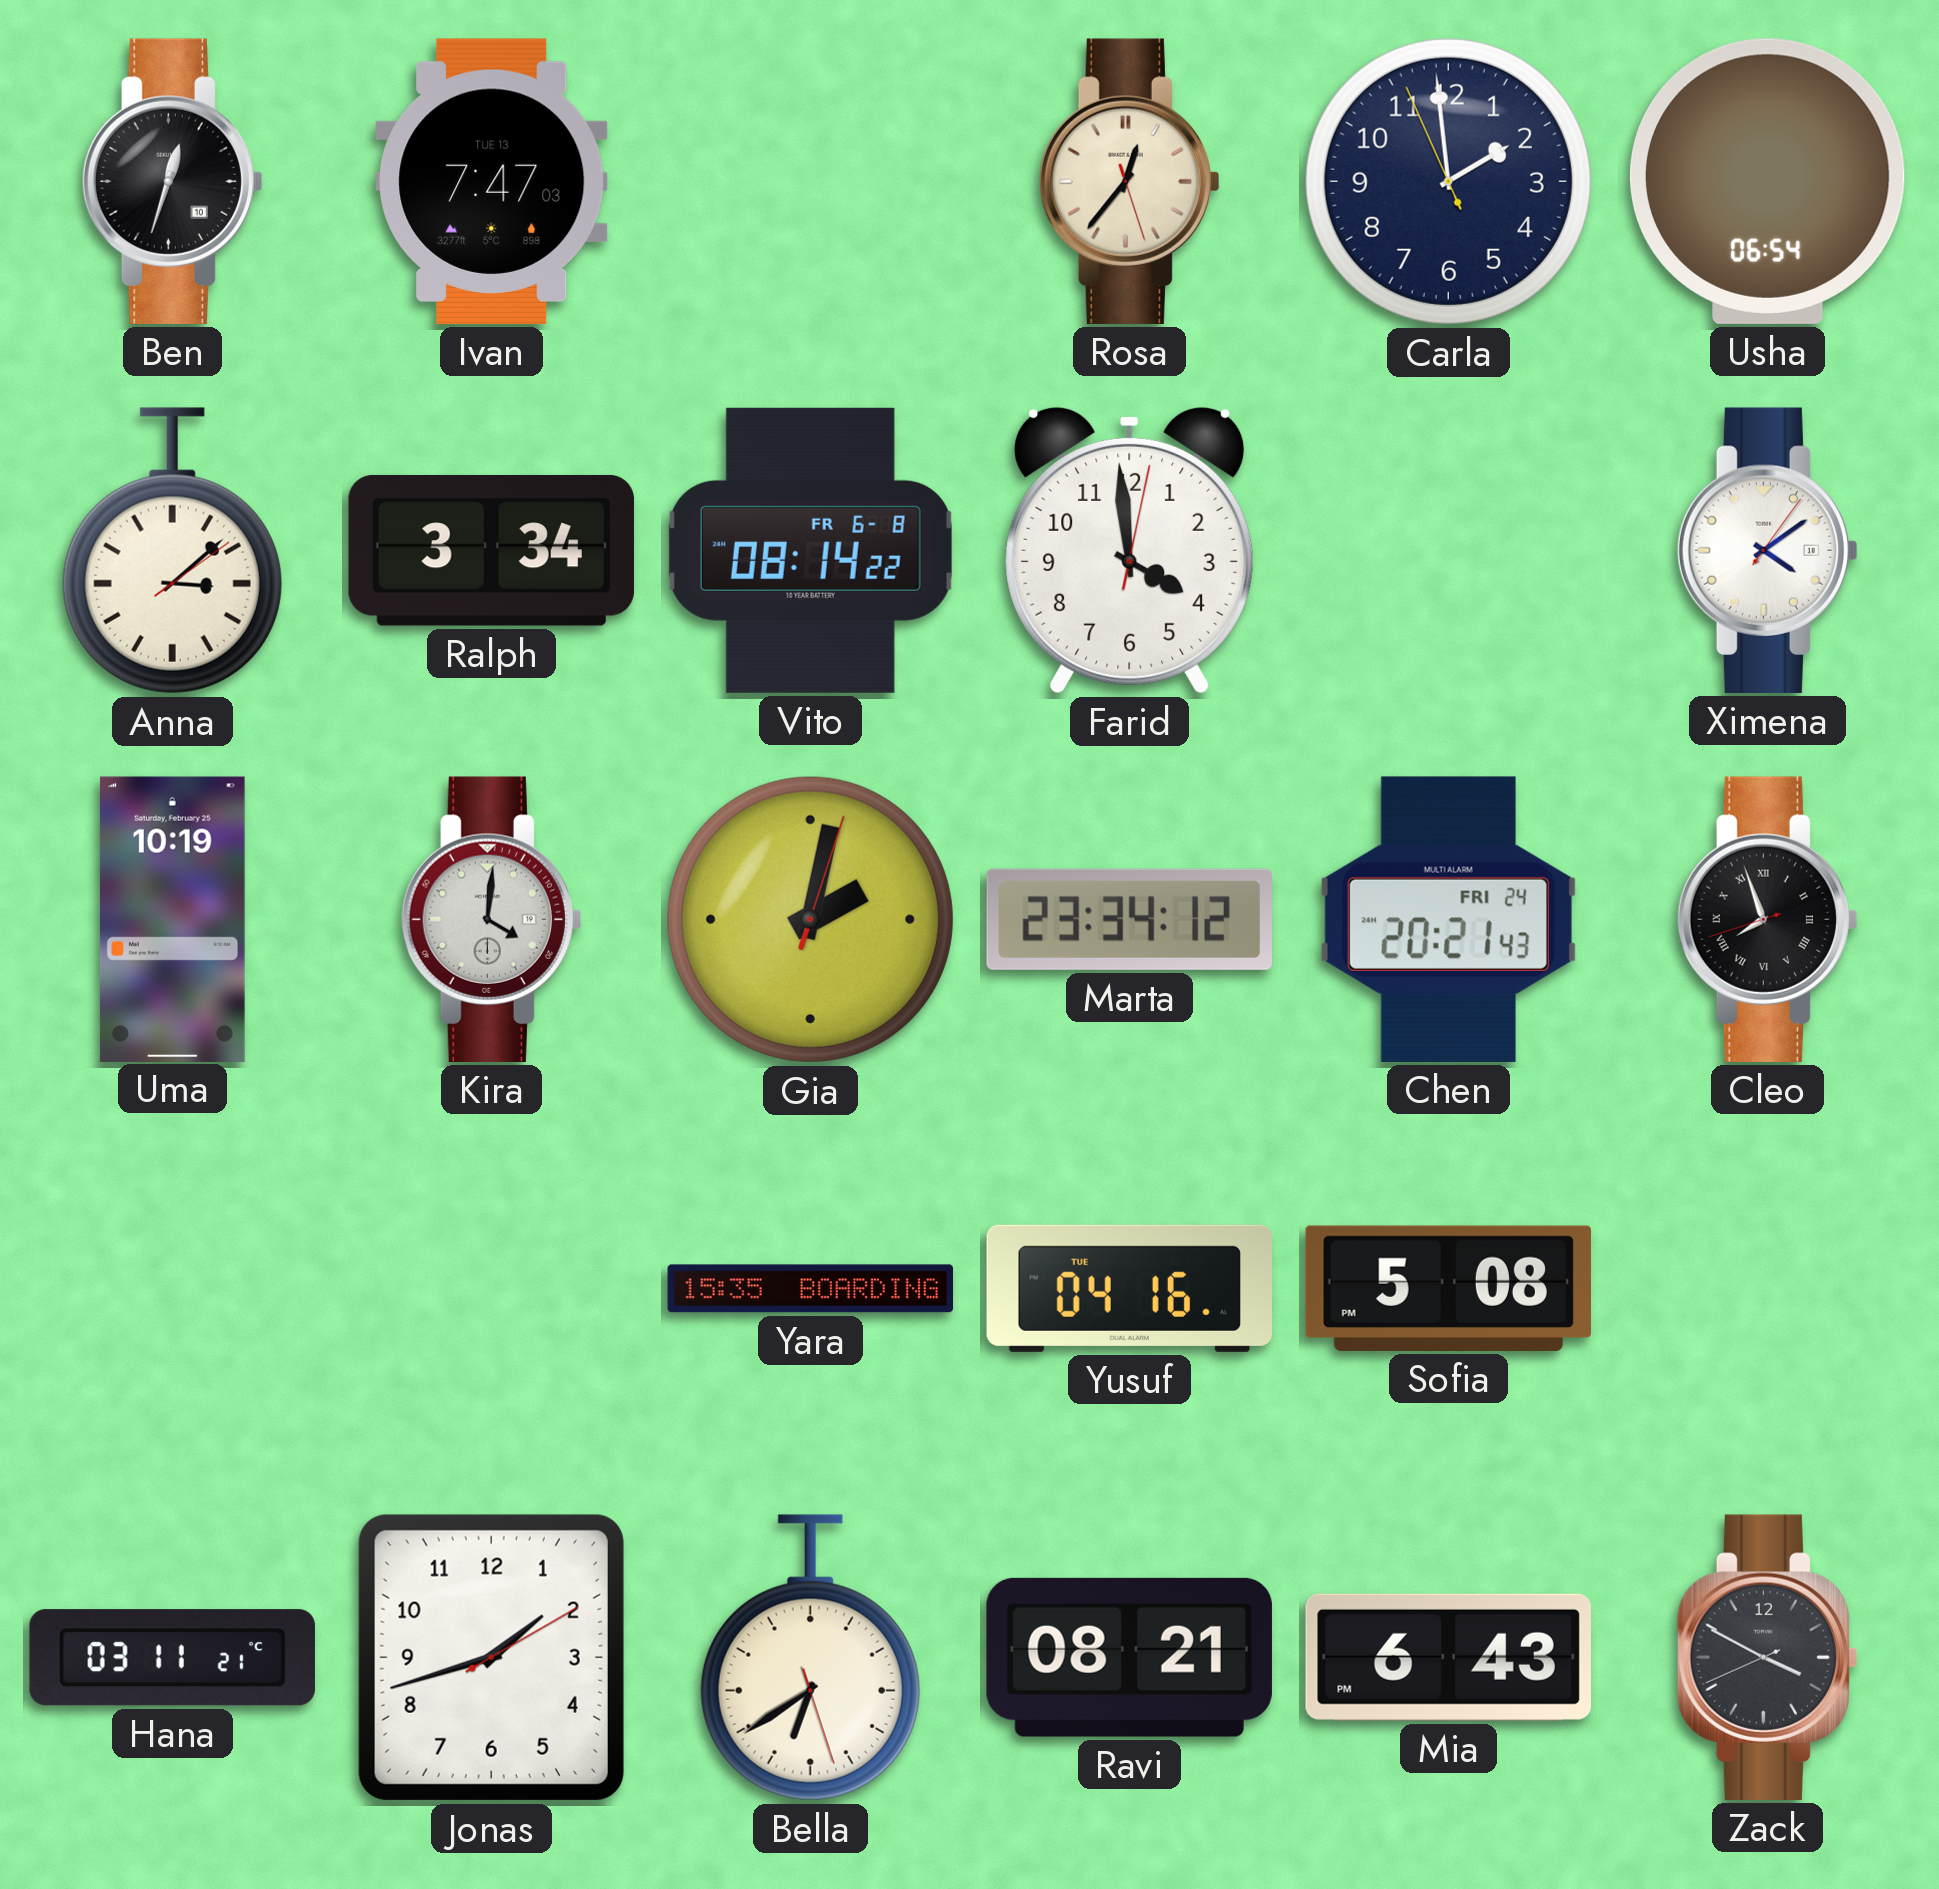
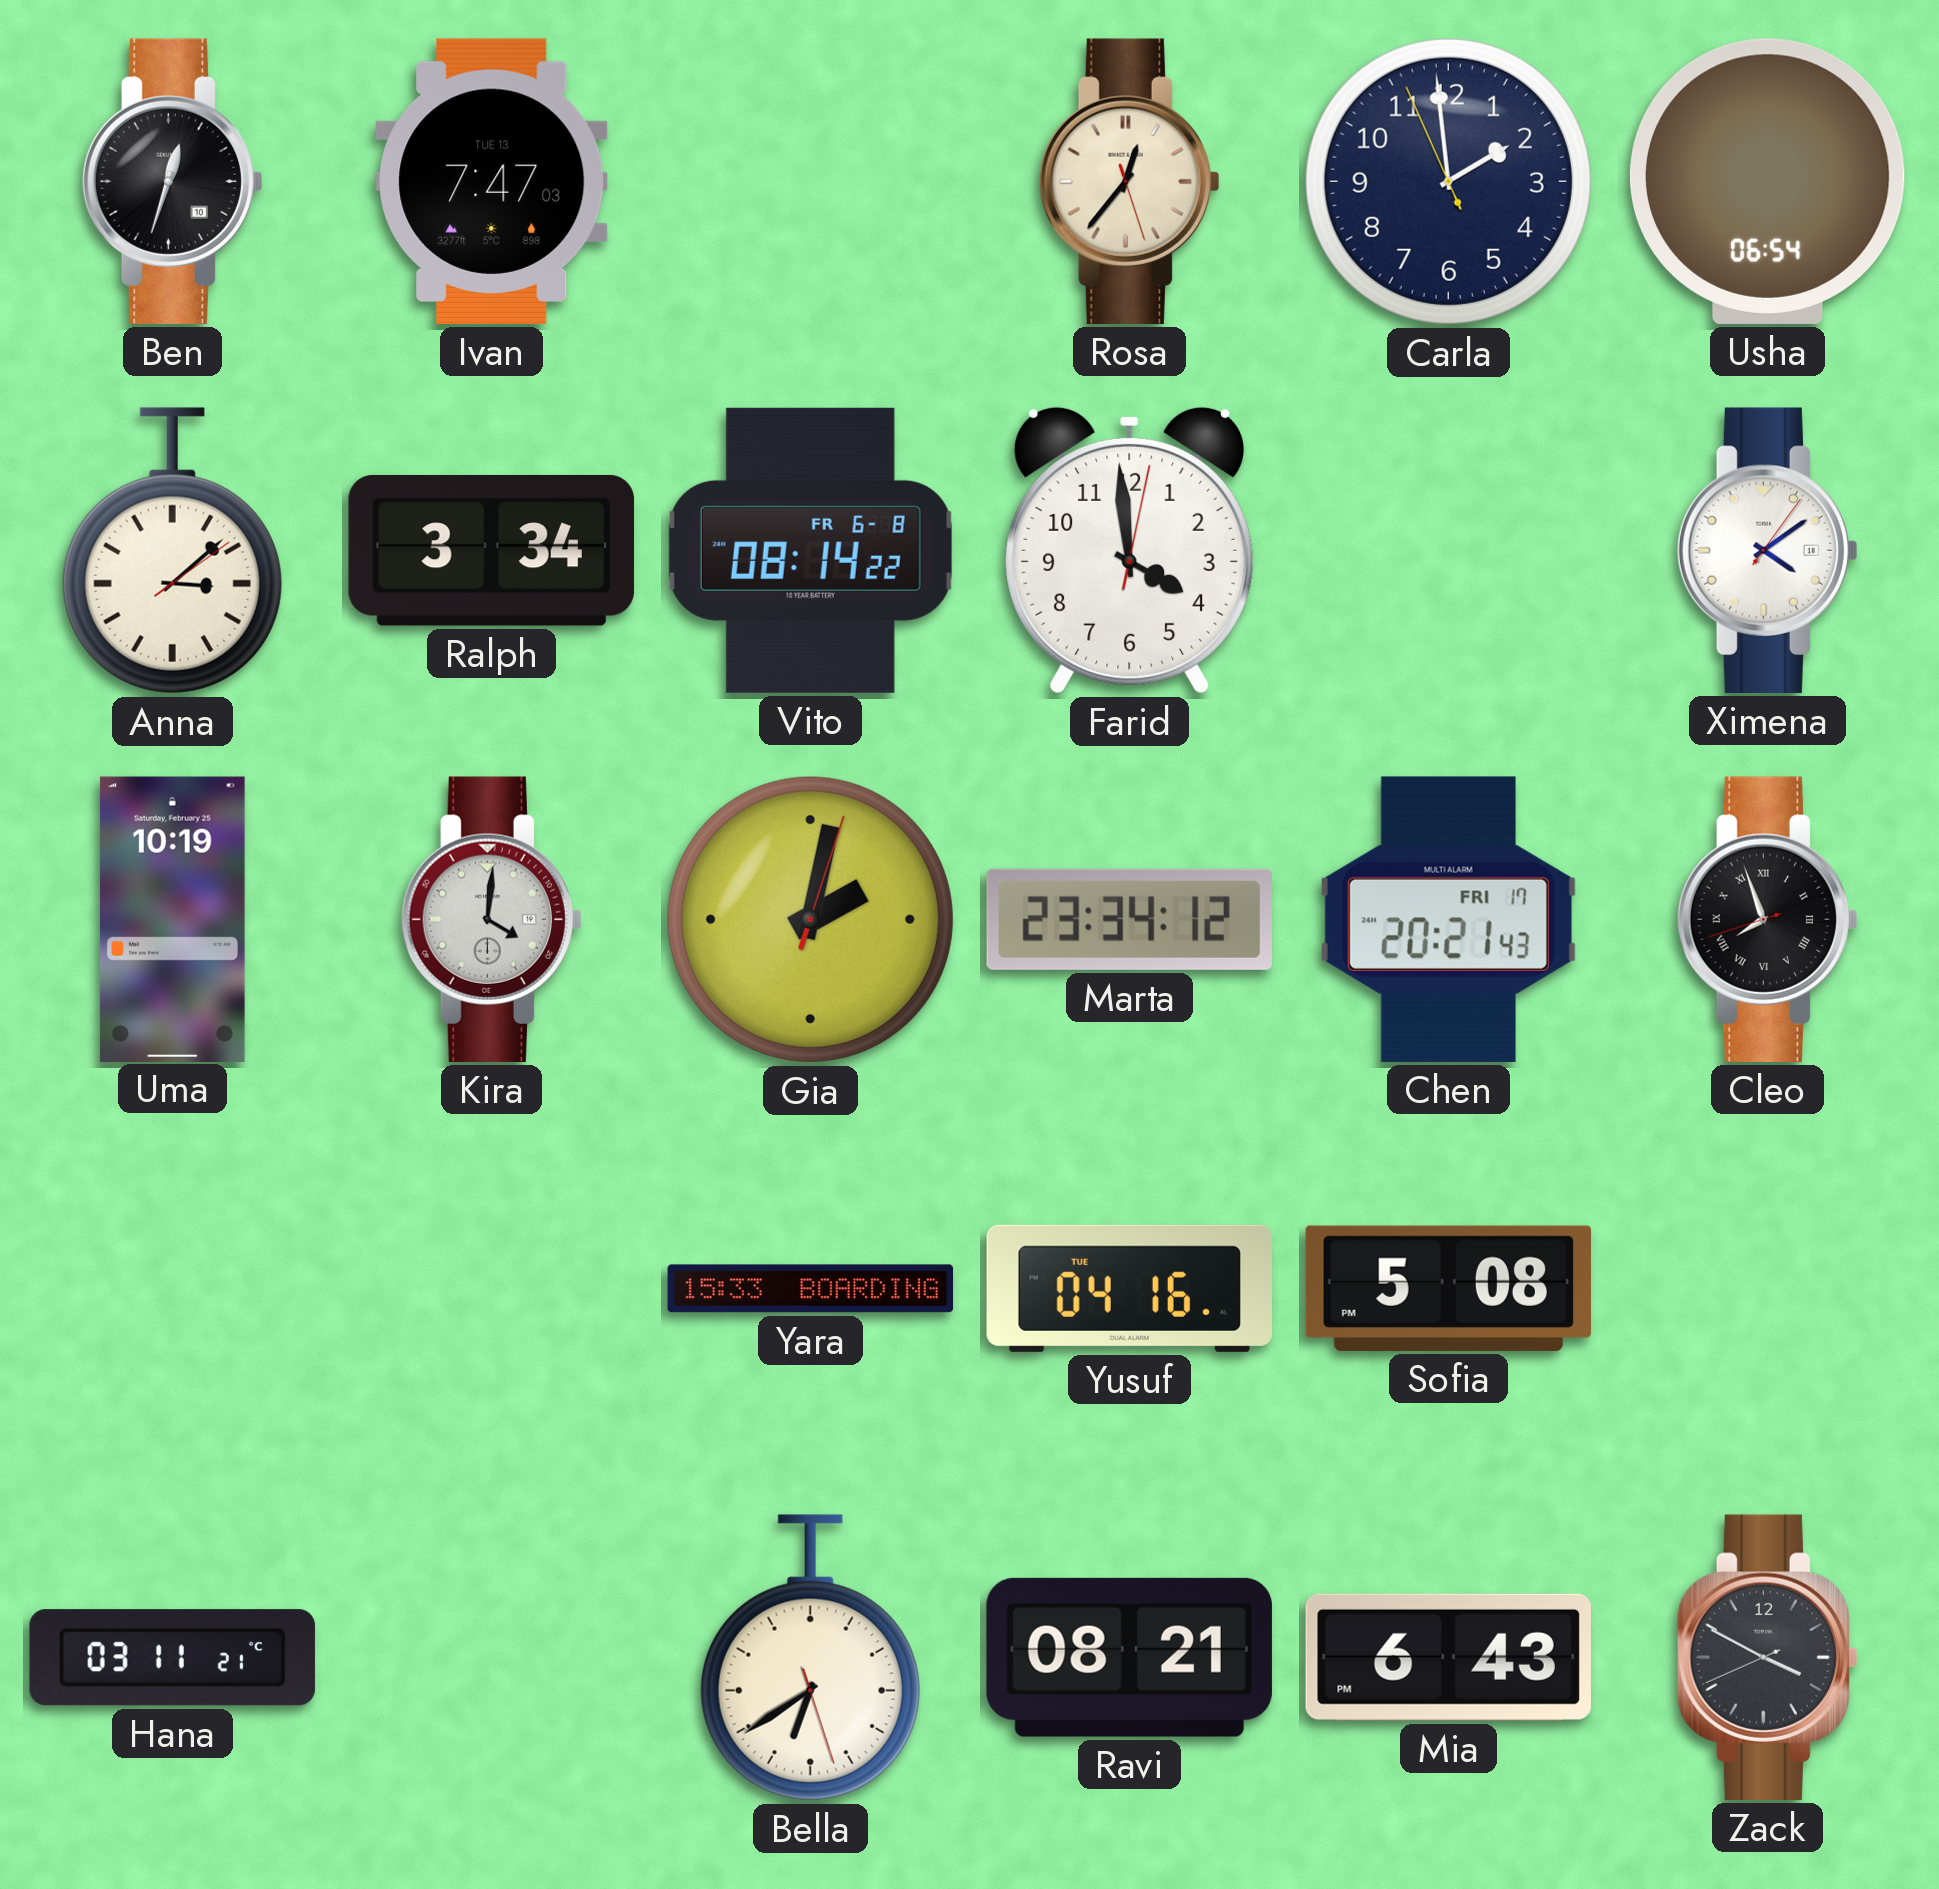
Chen date: FRI 24 -> FRI 17
Yara: 15:35 -> 15:33
Jonas: 1:42 -> none
